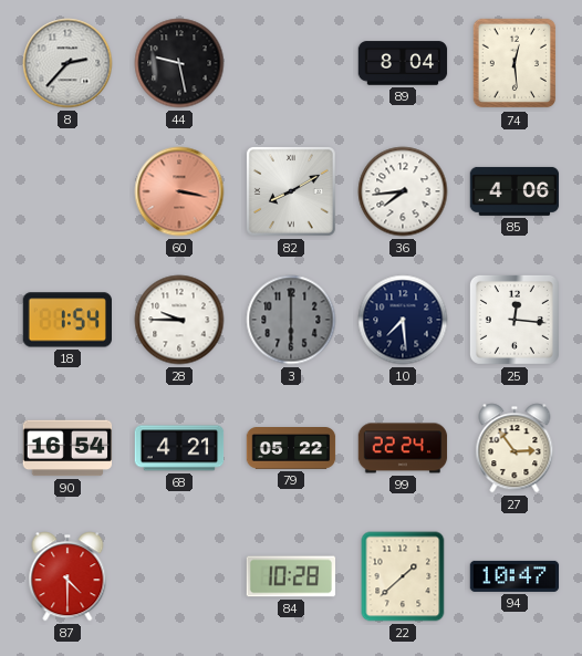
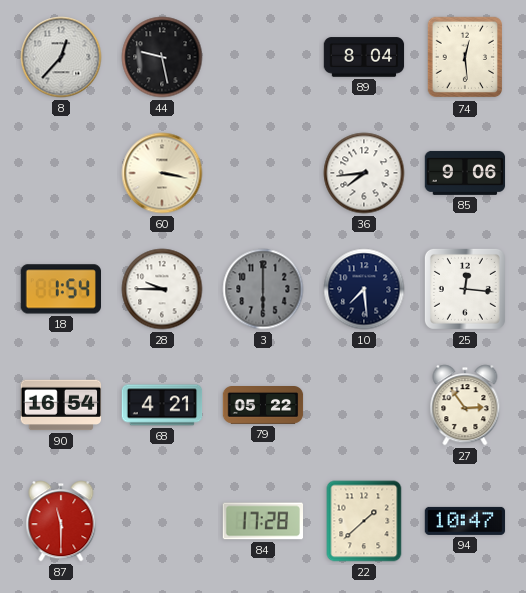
8: 2:37 -> 12:37
60 dial: salmon -> cream
82: 8:10 -> none
85: 4:06 -> 9:06
99: 22:24 -> none
87: 4:30 -> 11:30
84: 10:28 -> 17:28
